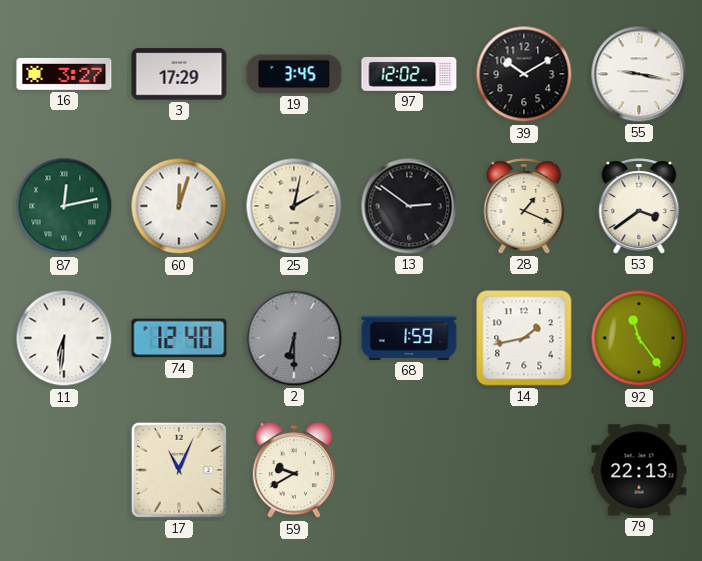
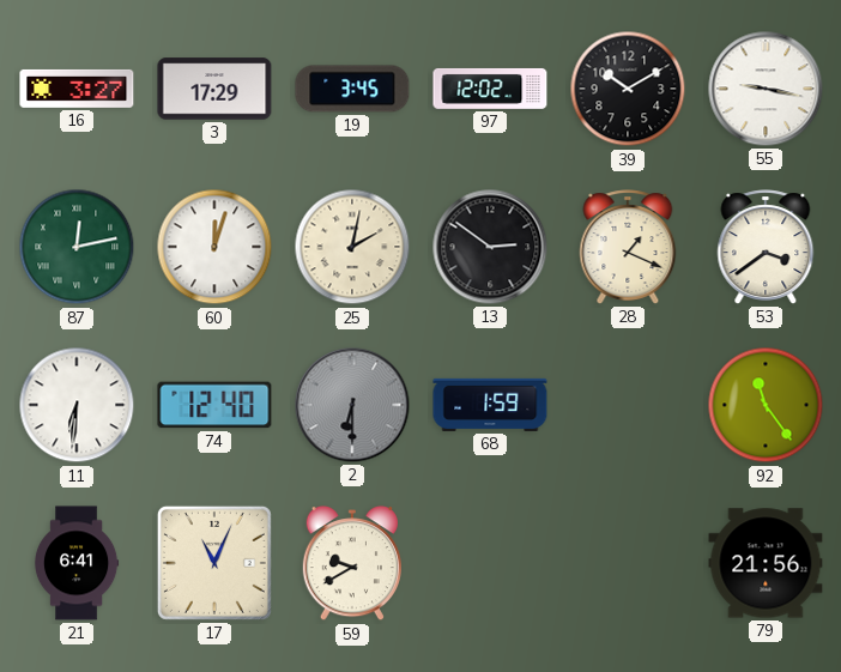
14: 1:43 -> none
21: none -> 6:41
79: 22:13 -> 21:56
